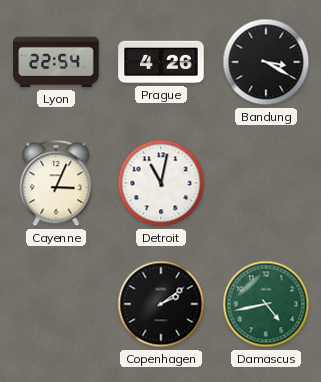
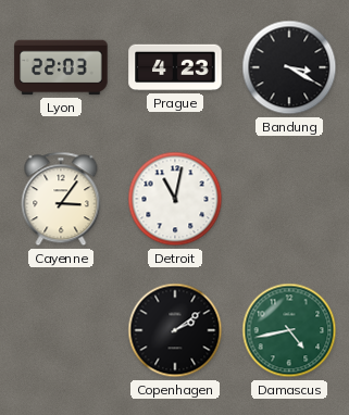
Lyon: 22:54 -> 22:03
Prague: 4:26 -> 4:23
Cayenne: 3:04 -> 3:06
